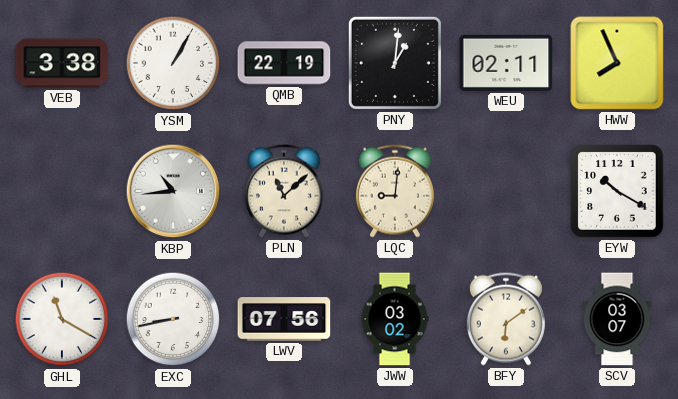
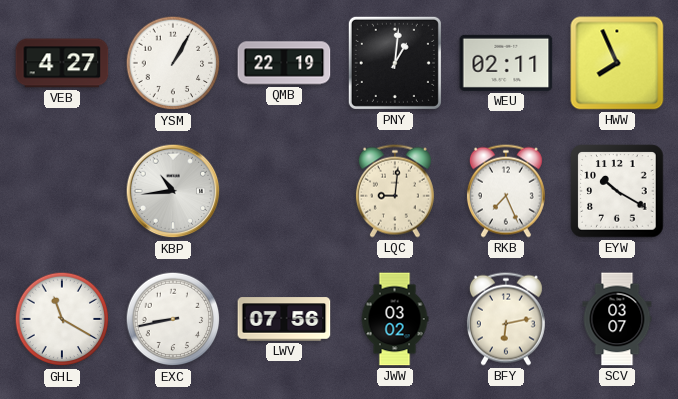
VEB: 3:38 -> 4:27
PLN: 11:08 -> none
RKB: none -> 7:26
BFY: 6:09 -> 6:13
